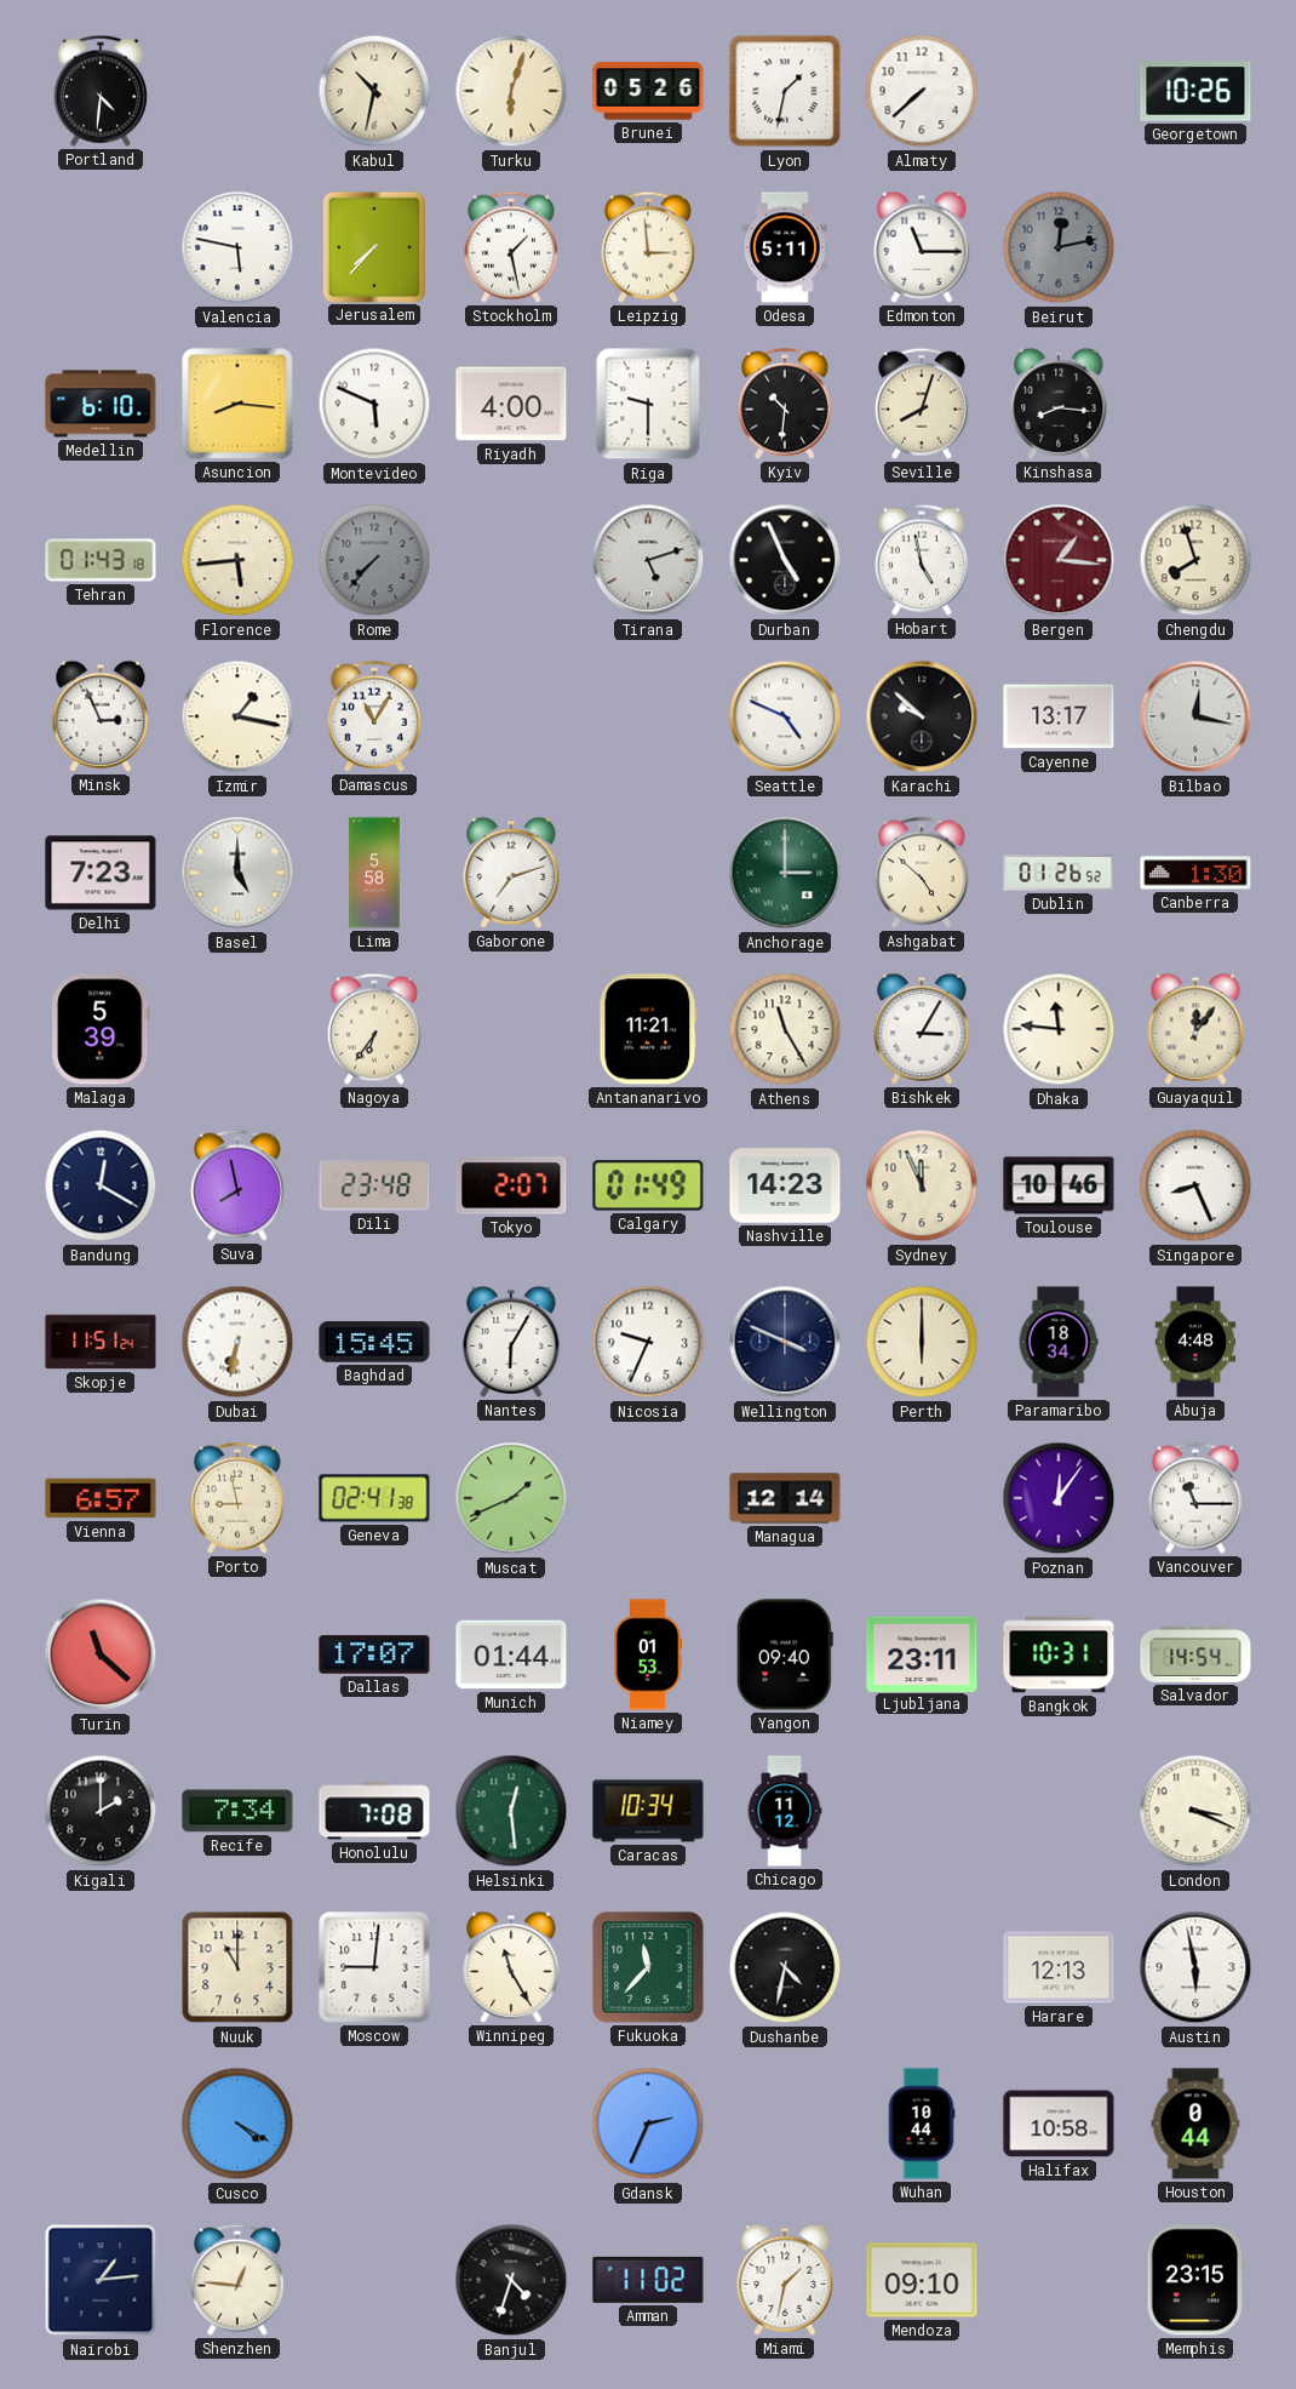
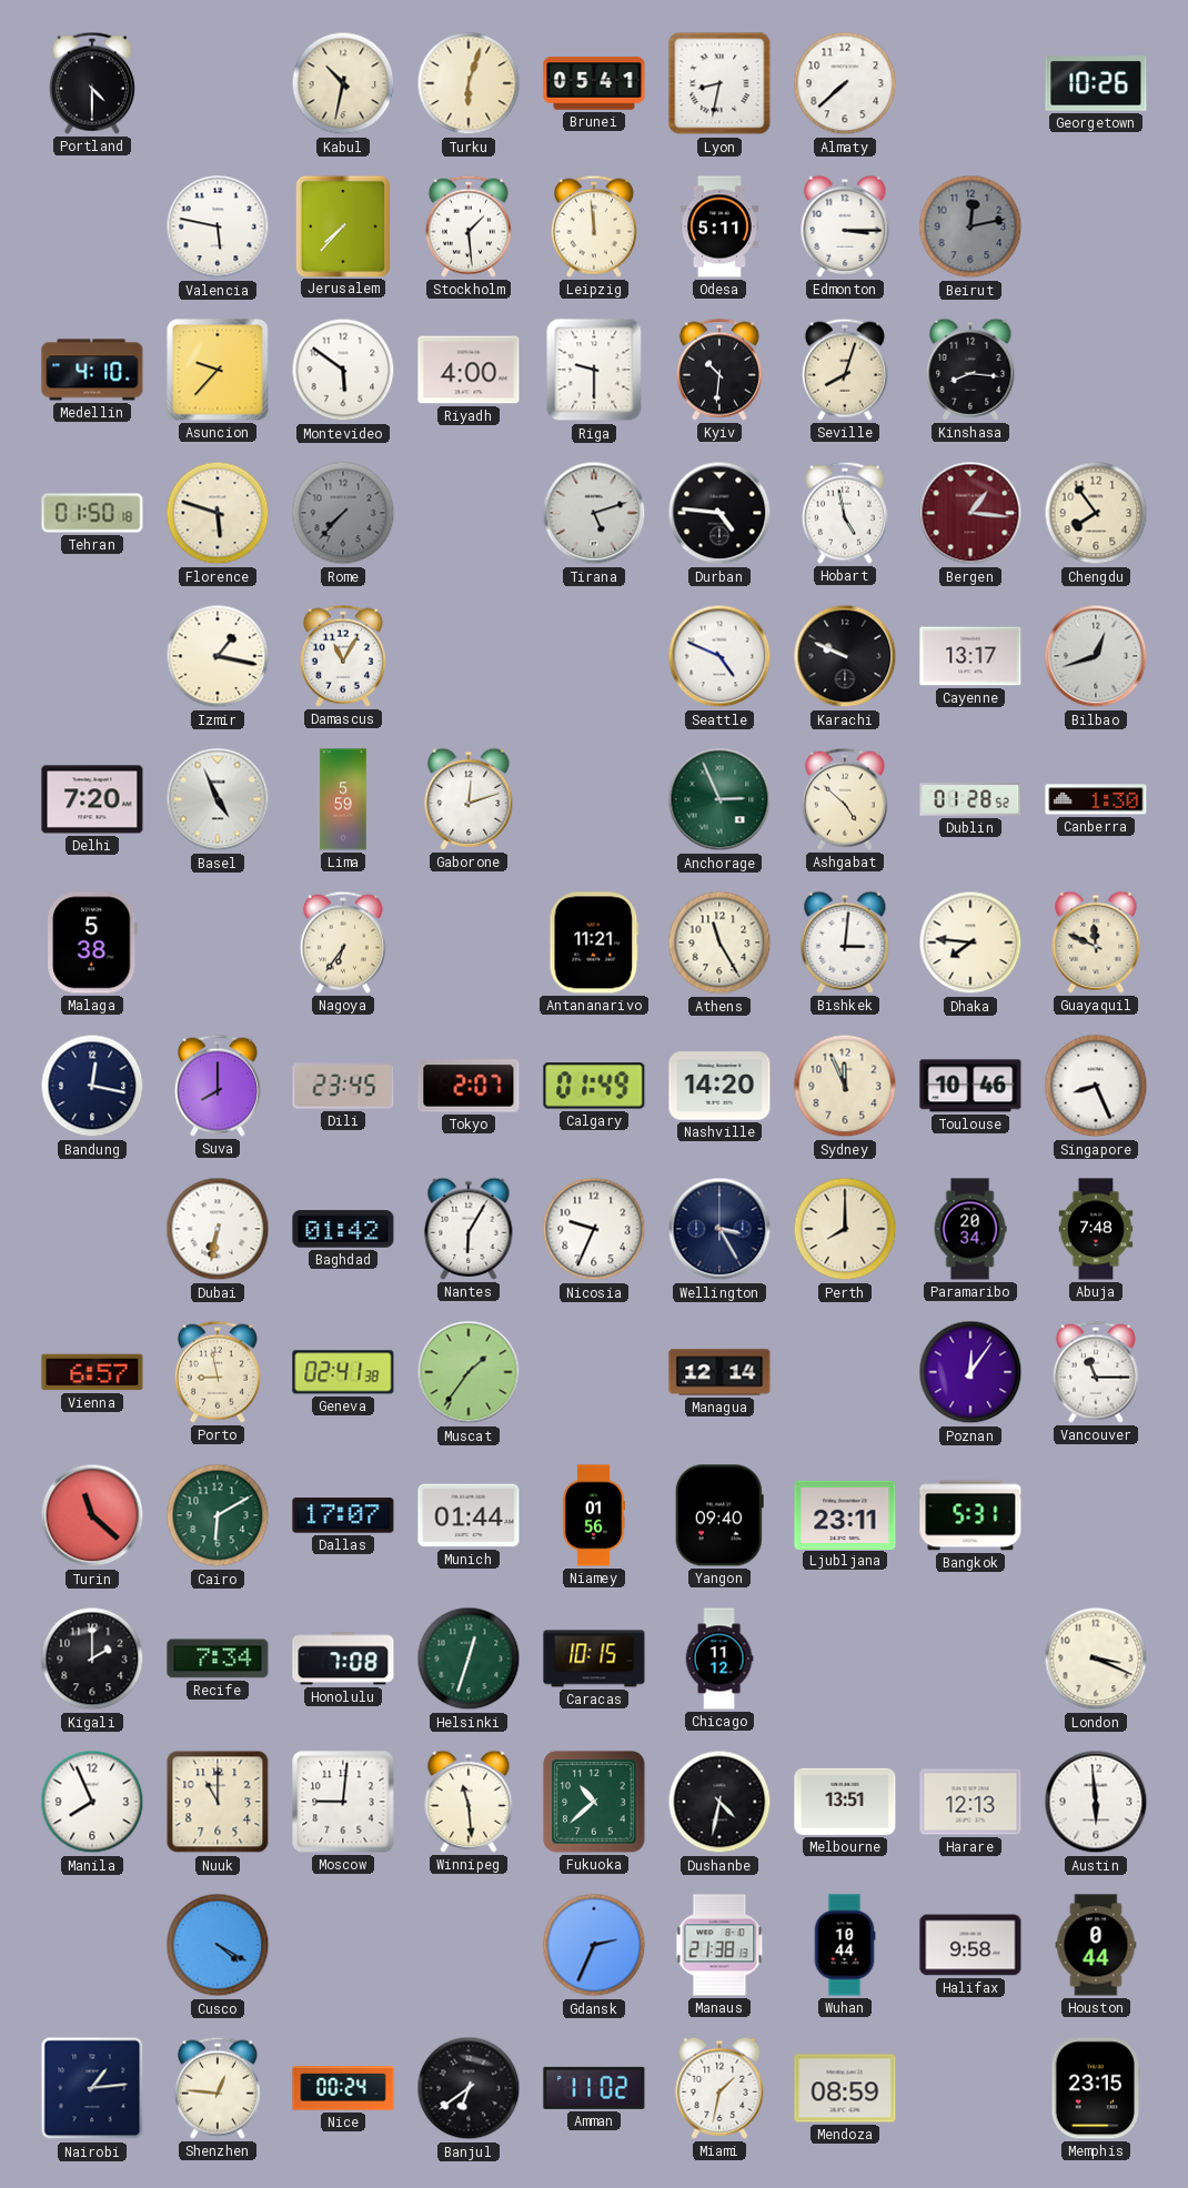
Portland: 4:31 -> 4:30
Brunei: 05:26 -> 05:41
Lyon: 1:32 -> 8:32
Stockholm: 1:28 -> 1:29
Leipzig: 2:59 -> 11:59
Edmonton: 11:15 -> 3:15
Medellin: 6:10 -> 4:10
Asuncion: 8:16 -> 9:37
Montevideo: 5:49 -> 5:51
Tehran: 01:43 -> 01:50
Florence: 5:44 -> 5:48
Durban: 4:56 -> 4:46
Chengdu: 7:57 -> 7:54
Minsk: 2:56 -> none
Karachi: 9:52 -> 9:49
Bilbao: 12:17 -> 12:42
Delhi: 7:23 -> 7:20
Basel: 5:00 -> 4:56
Lima: 5:58 -> 5:59
Gaborone: 7:12 -> 12:12
Anchorage: 3:00 -> 2:56
Dublin: 01:26 -> 01:28
Malaga: 5:39 -> 5:38
Bishkek: 3:05 -> 3:01
Dhaka: 11:46 -> 7:46
Guayaquil: 12:06 -> 11:49
Bandung: 12:20 -> 12:17
Suva: 7:58 -> 8:00
Dili: 23:48 -> 23:45
Nashville: 14:23 -> 14:20
Skopje: 11:51 -> none
Baghdad: 15:45 -> 01:42
Wellington: 3:49 -> 3:25
Perth: 6:00 -> 8:00
Paramaribo: 18:34 -> 20:34
Abuja: 4:48 -> 7:48
Muscat: 1:41 -> 1:36
Cairo: none -> 6:10
Niamey: 01:53 -> 01:56
Bangkok: 10:31 -> 5:31
Salvador: 14:54 -> none
Helsinki: 12:29 -> 12:33
Caracas: 10:34 -> 10:15
Manila: none -> 7:56
Winnipeg: 11:25 -> 11:29
Fukuoka: 11:37 -> 10:38
Melbourne: none -> 13:51
Austin: 5:58 -> 5:59
Manaus: none -> 21:38
Halifax: 10:58 -> 9:58
Nice: none -> 00:24
Banjul: 4:33 -> 6:39
Mendoza: 09:10 -> 08:59
